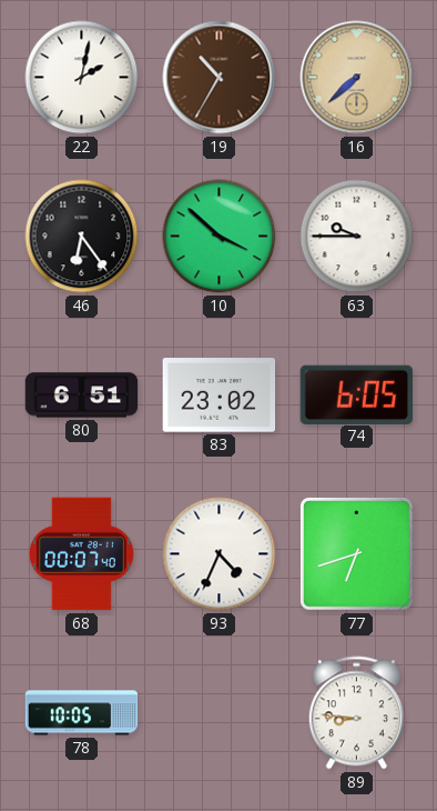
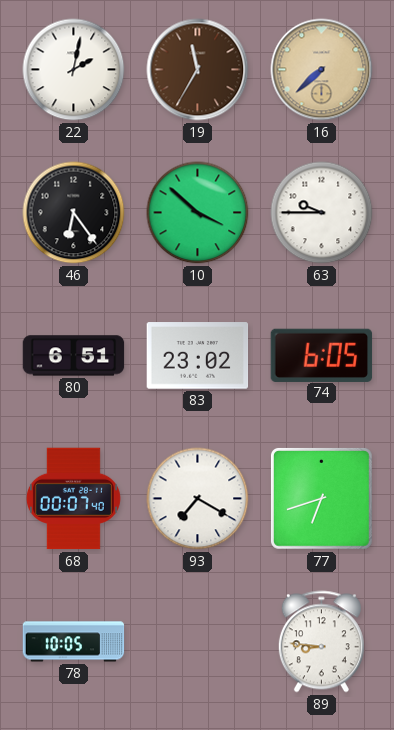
19: 10:35 -> 11:35
93: 4:34 -> 7:20
